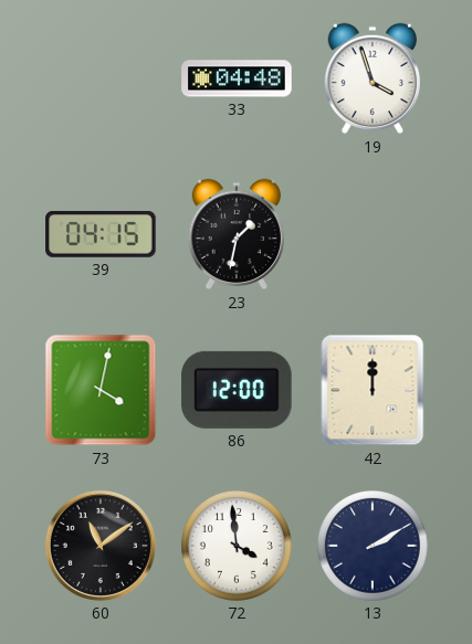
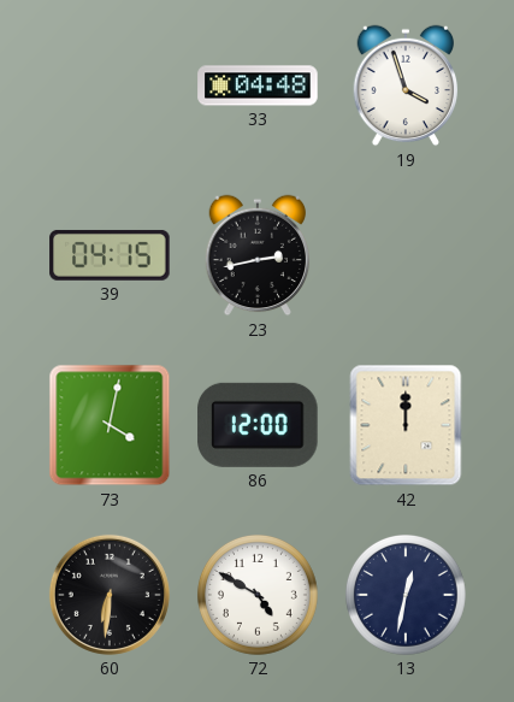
23: 1:32 -> 2:43
60: 11:09 -> 6:31
72: 3:59 -> 4:50
13: 2:10 -> 12:32
